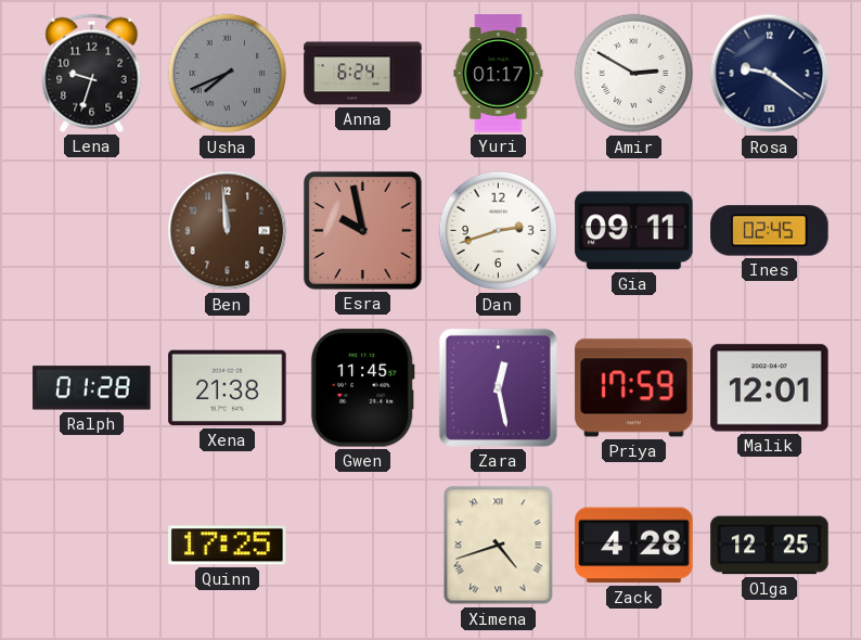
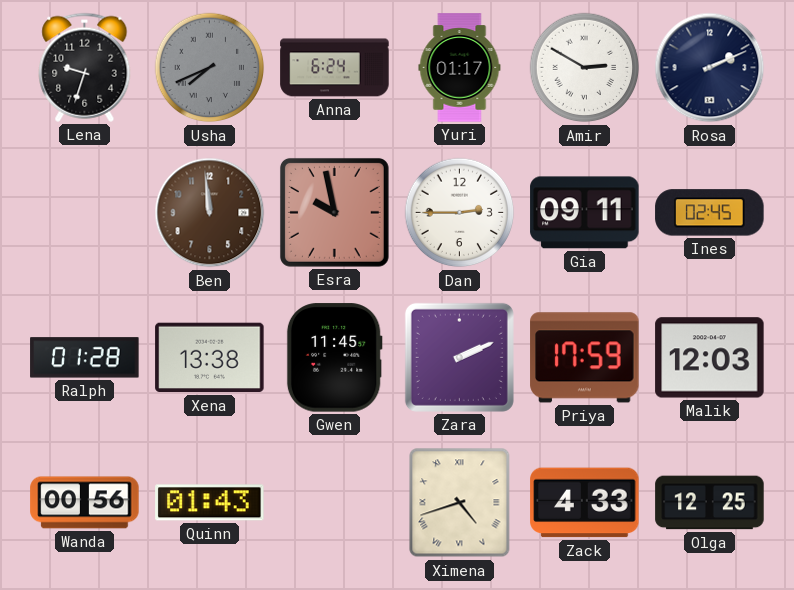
Rosa: 9:21 -> 2:11
Dan: 2:42 -> 2:45
Xena: 21:38 -> 13:38
Zara: 12:28 -> 2:11
Malik: 12:01 -> 12:03
Wanda: none -> 00:56
Quinn: 17:25 -> 01:43
Zack: 4:28 -> 4:33
